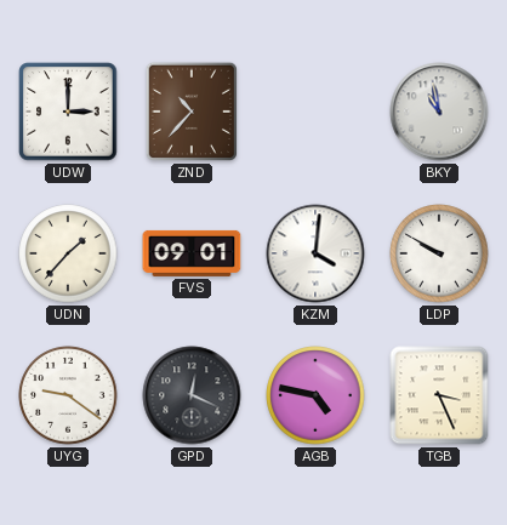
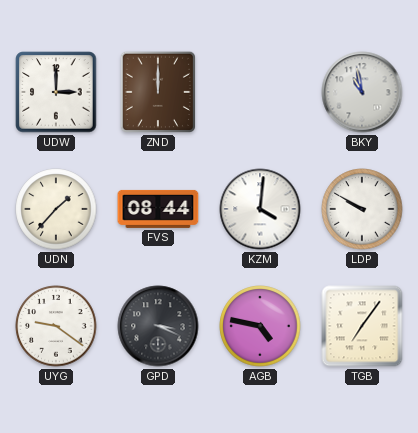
ZND: 10:37 -> 12:00
FVS: 09:01 -> 08:44
GPD: 12:19 -> 3:19
TGB: 3:26 -> 7:06
